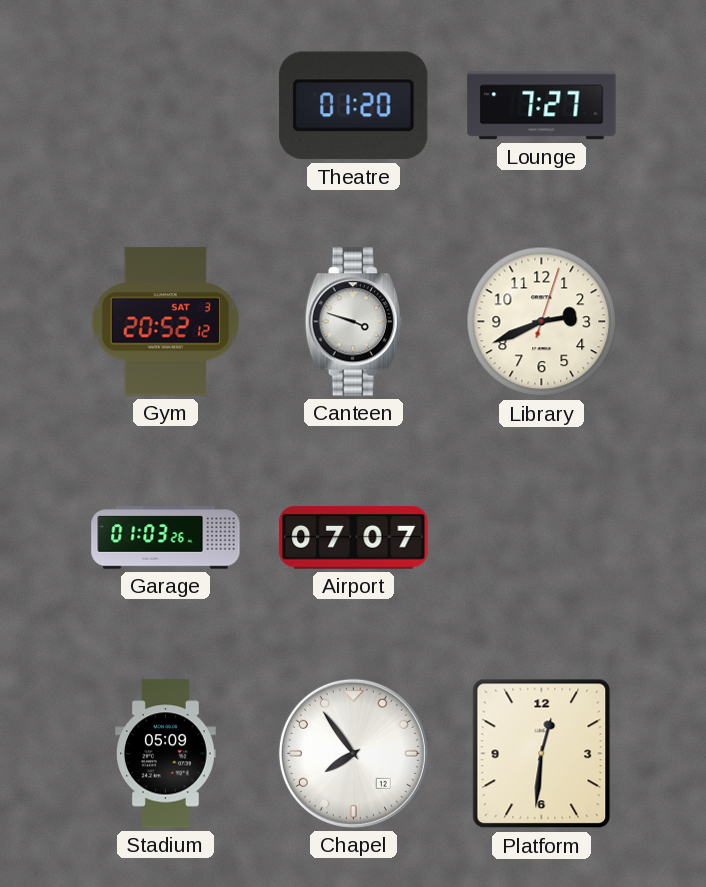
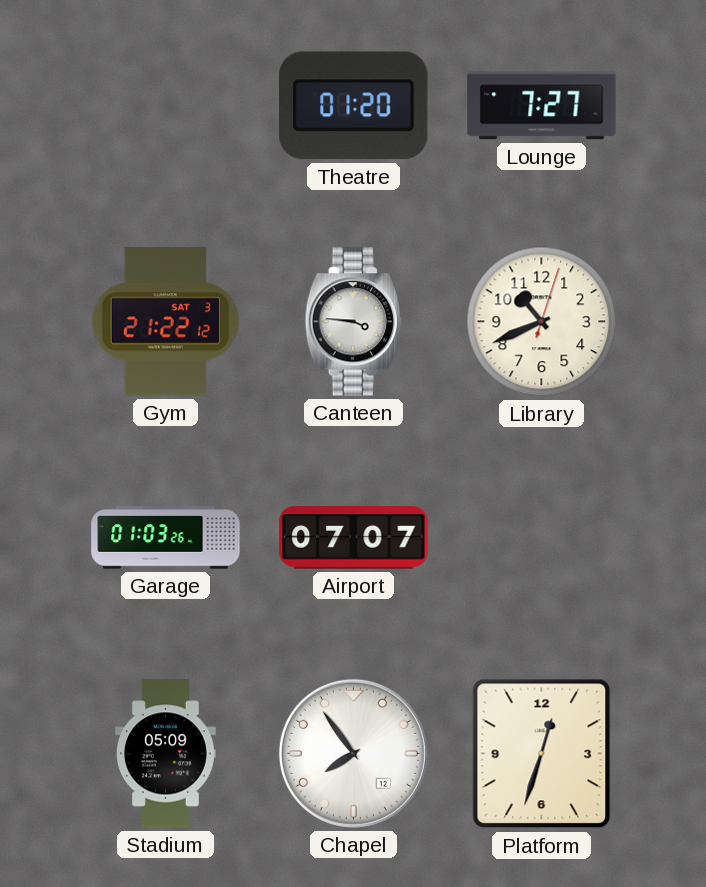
Gym: 20:52 -> 21:22
Canteen: 3:48 -> 3:46
Library: 2:41 -> 10:41
Platform: 12:31 -> 12:33
